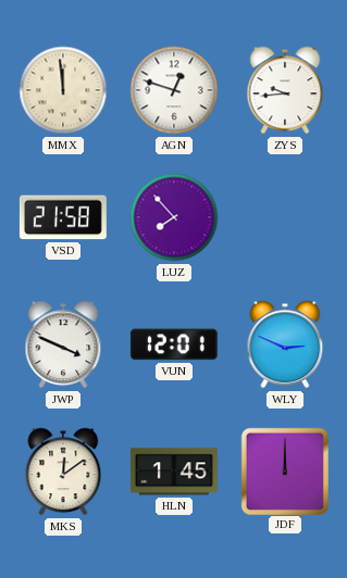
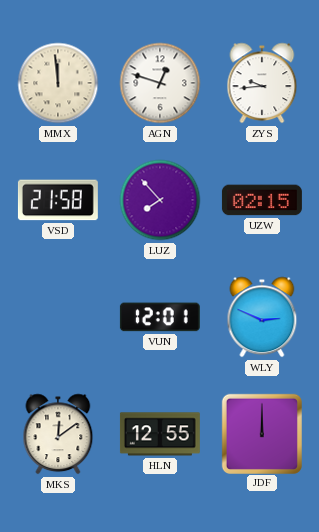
UZW: none -> 02:15
JWP: 3:49 -> none
HLN: 1:45 -> 12:55
